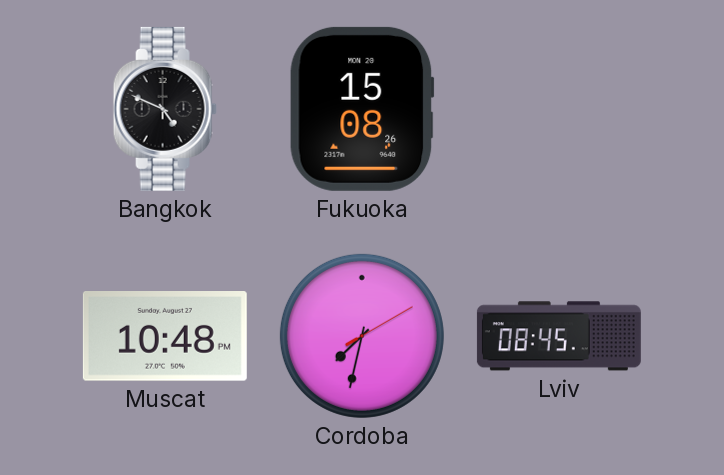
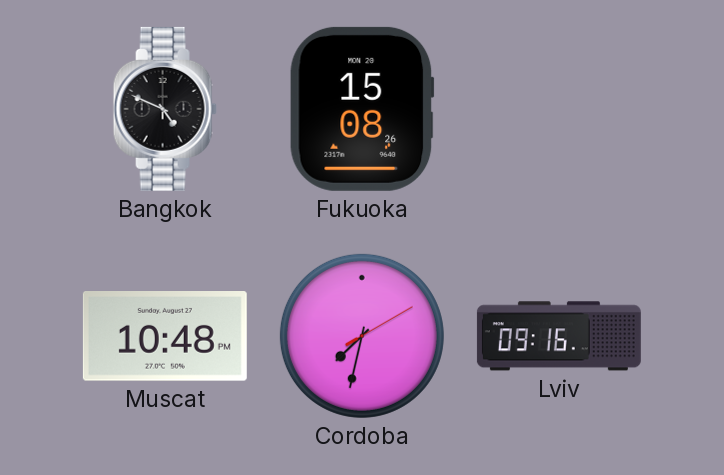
Lviv: 08:45 -> 09:16
